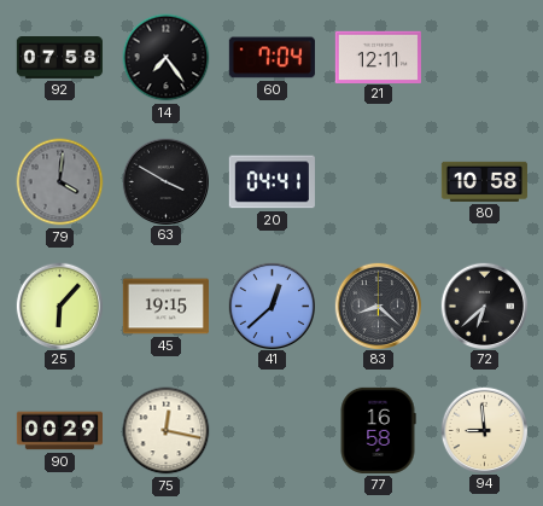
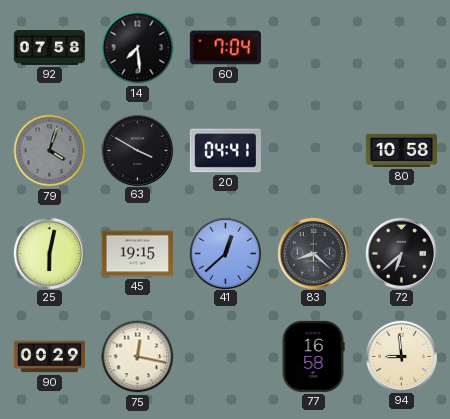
14: 7:24 -> 7:29
21: 12:11 -> none
79: 4:01 -> 4:03
25: 6:07 -> 6:02
